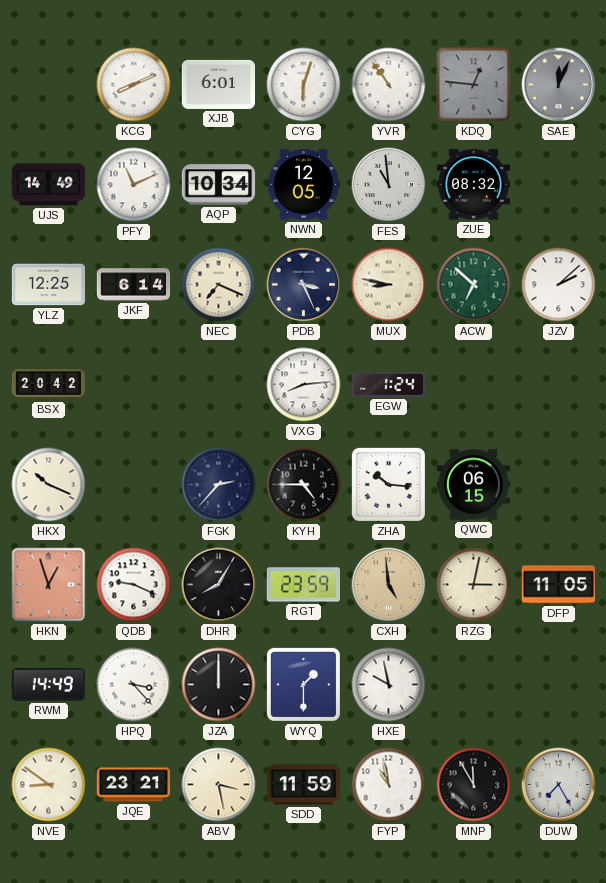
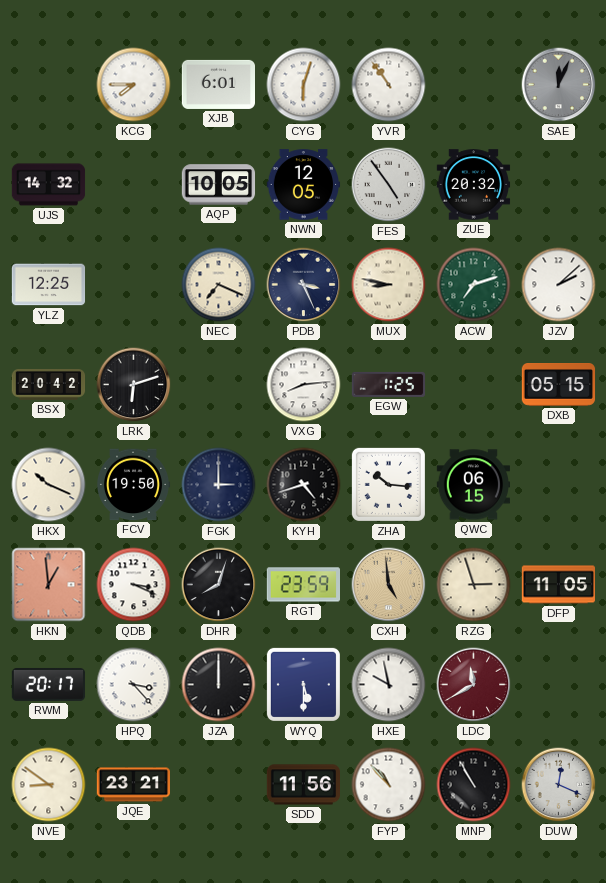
KCG: 8:11 -> 7:45
KDQ: 12:46 -> none
UJS: 14:49 -> 14:32
PFY: 11:11 -> none
AQP: 10:34 -> 10:05
FES: 10:59 -> 4:54
ZUE: 08:32 -> 20:32
JKF: 6:14 -> none
ACW: 6:52 -> 7:12
LRK: none -> 6:12
EGW: 1:24 -> 1:25
DXB: none -> 05:15
FCV: none -> 19:50
FGK: 2:37 -> 3:00
KYH: 4:45 -> 4:42
HKN: 12:57 -> 12:59
QDB: 9:19 -> 3:19
DHR: 8:05 -> 8:03
RZG: 3:02 -> 2:57
RWM: 14:49 -> 20:17
WYQ: 1:30 -> 5:30
LDC: none -> 11:40
ABV: 3:28 -> none
SDD: 11:59 -> 11:56
FYP: 10:58 -> 10:53
MNP: 11:55 -> 10:55
DUW: 7:25 -> 12:19
